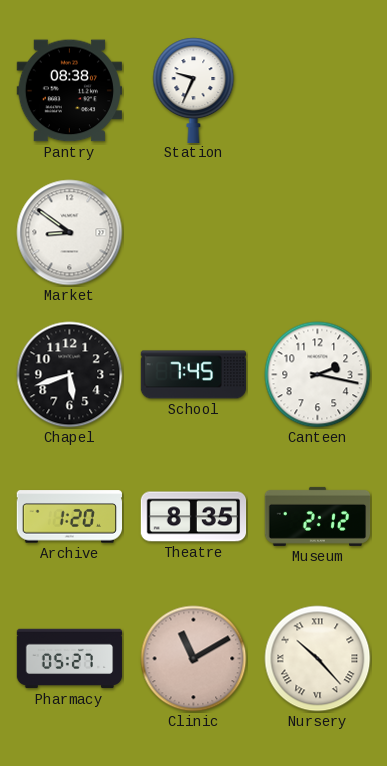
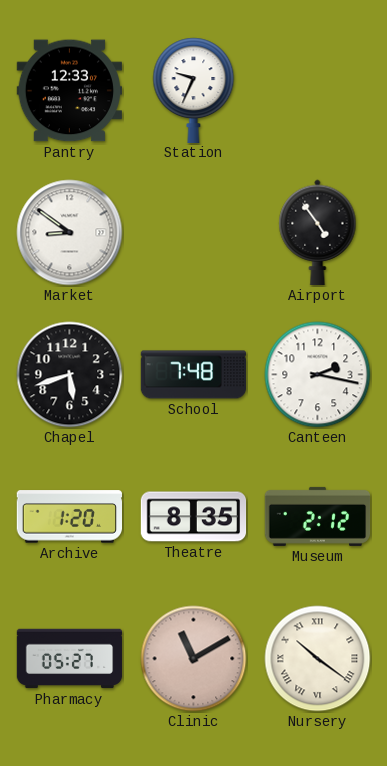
Pantry: 08:38 -> 12:33
Airport: none -> 4:54
School: 7:45 -> 7:48
Nursery: 10:23 -> 10:21
